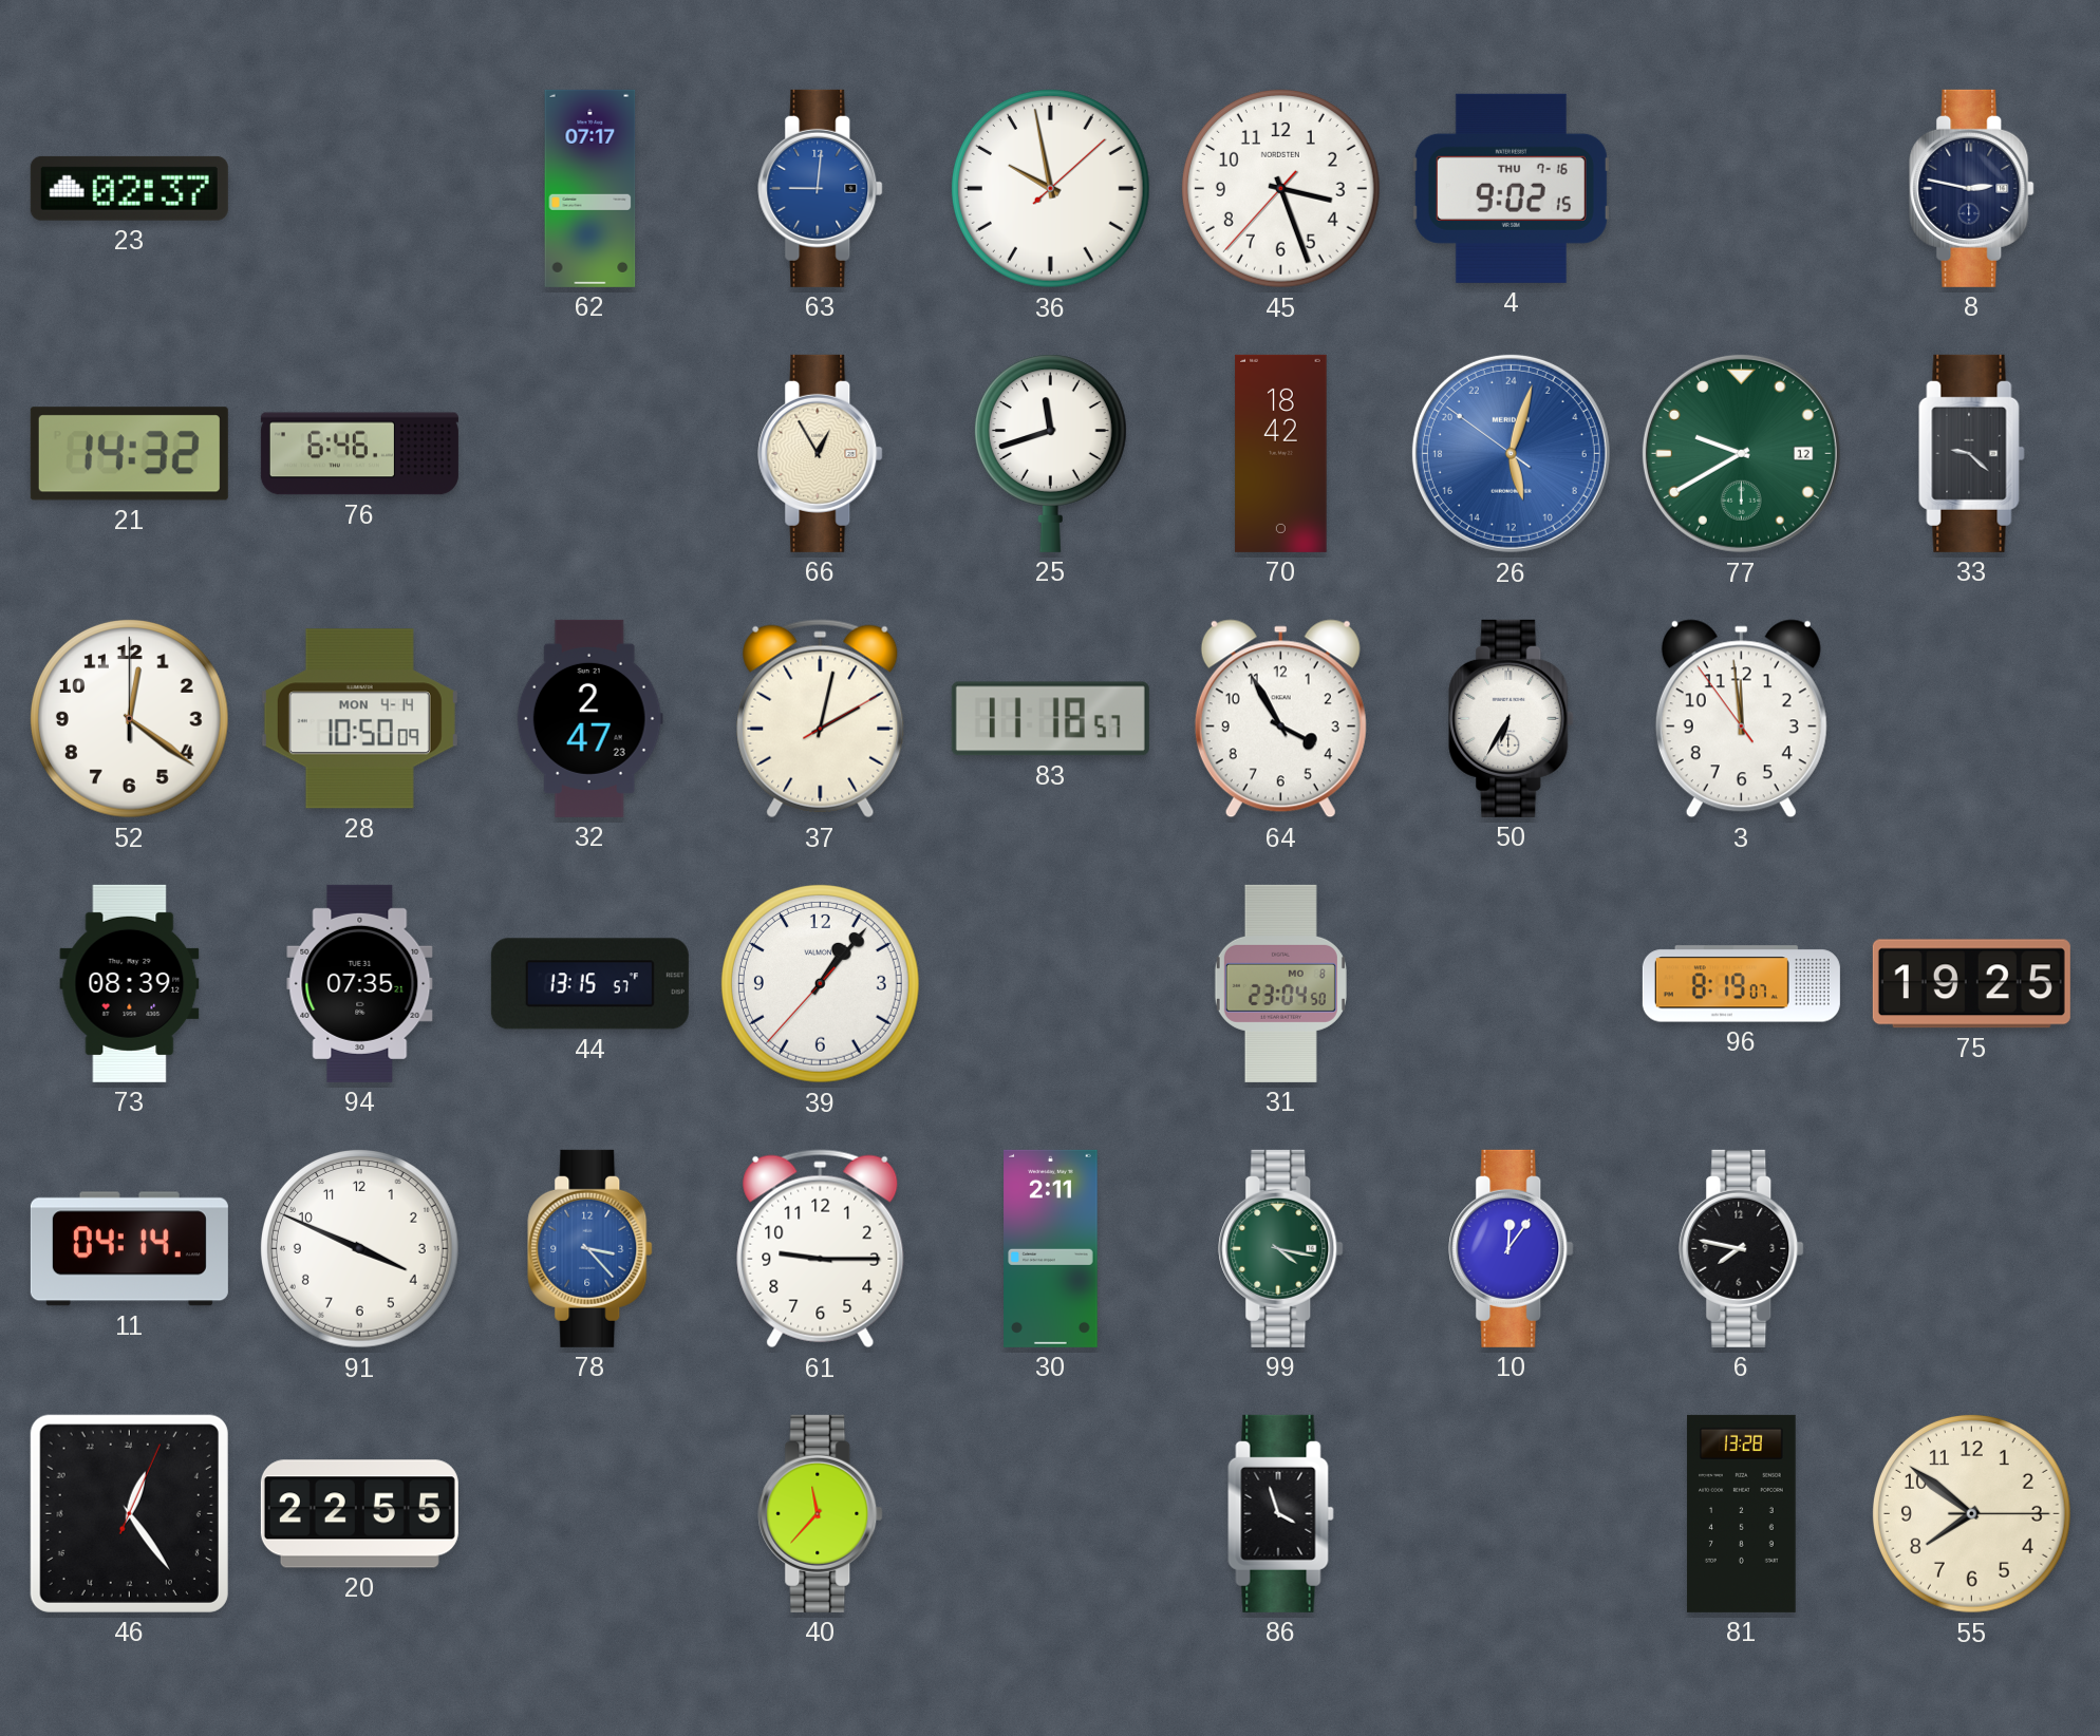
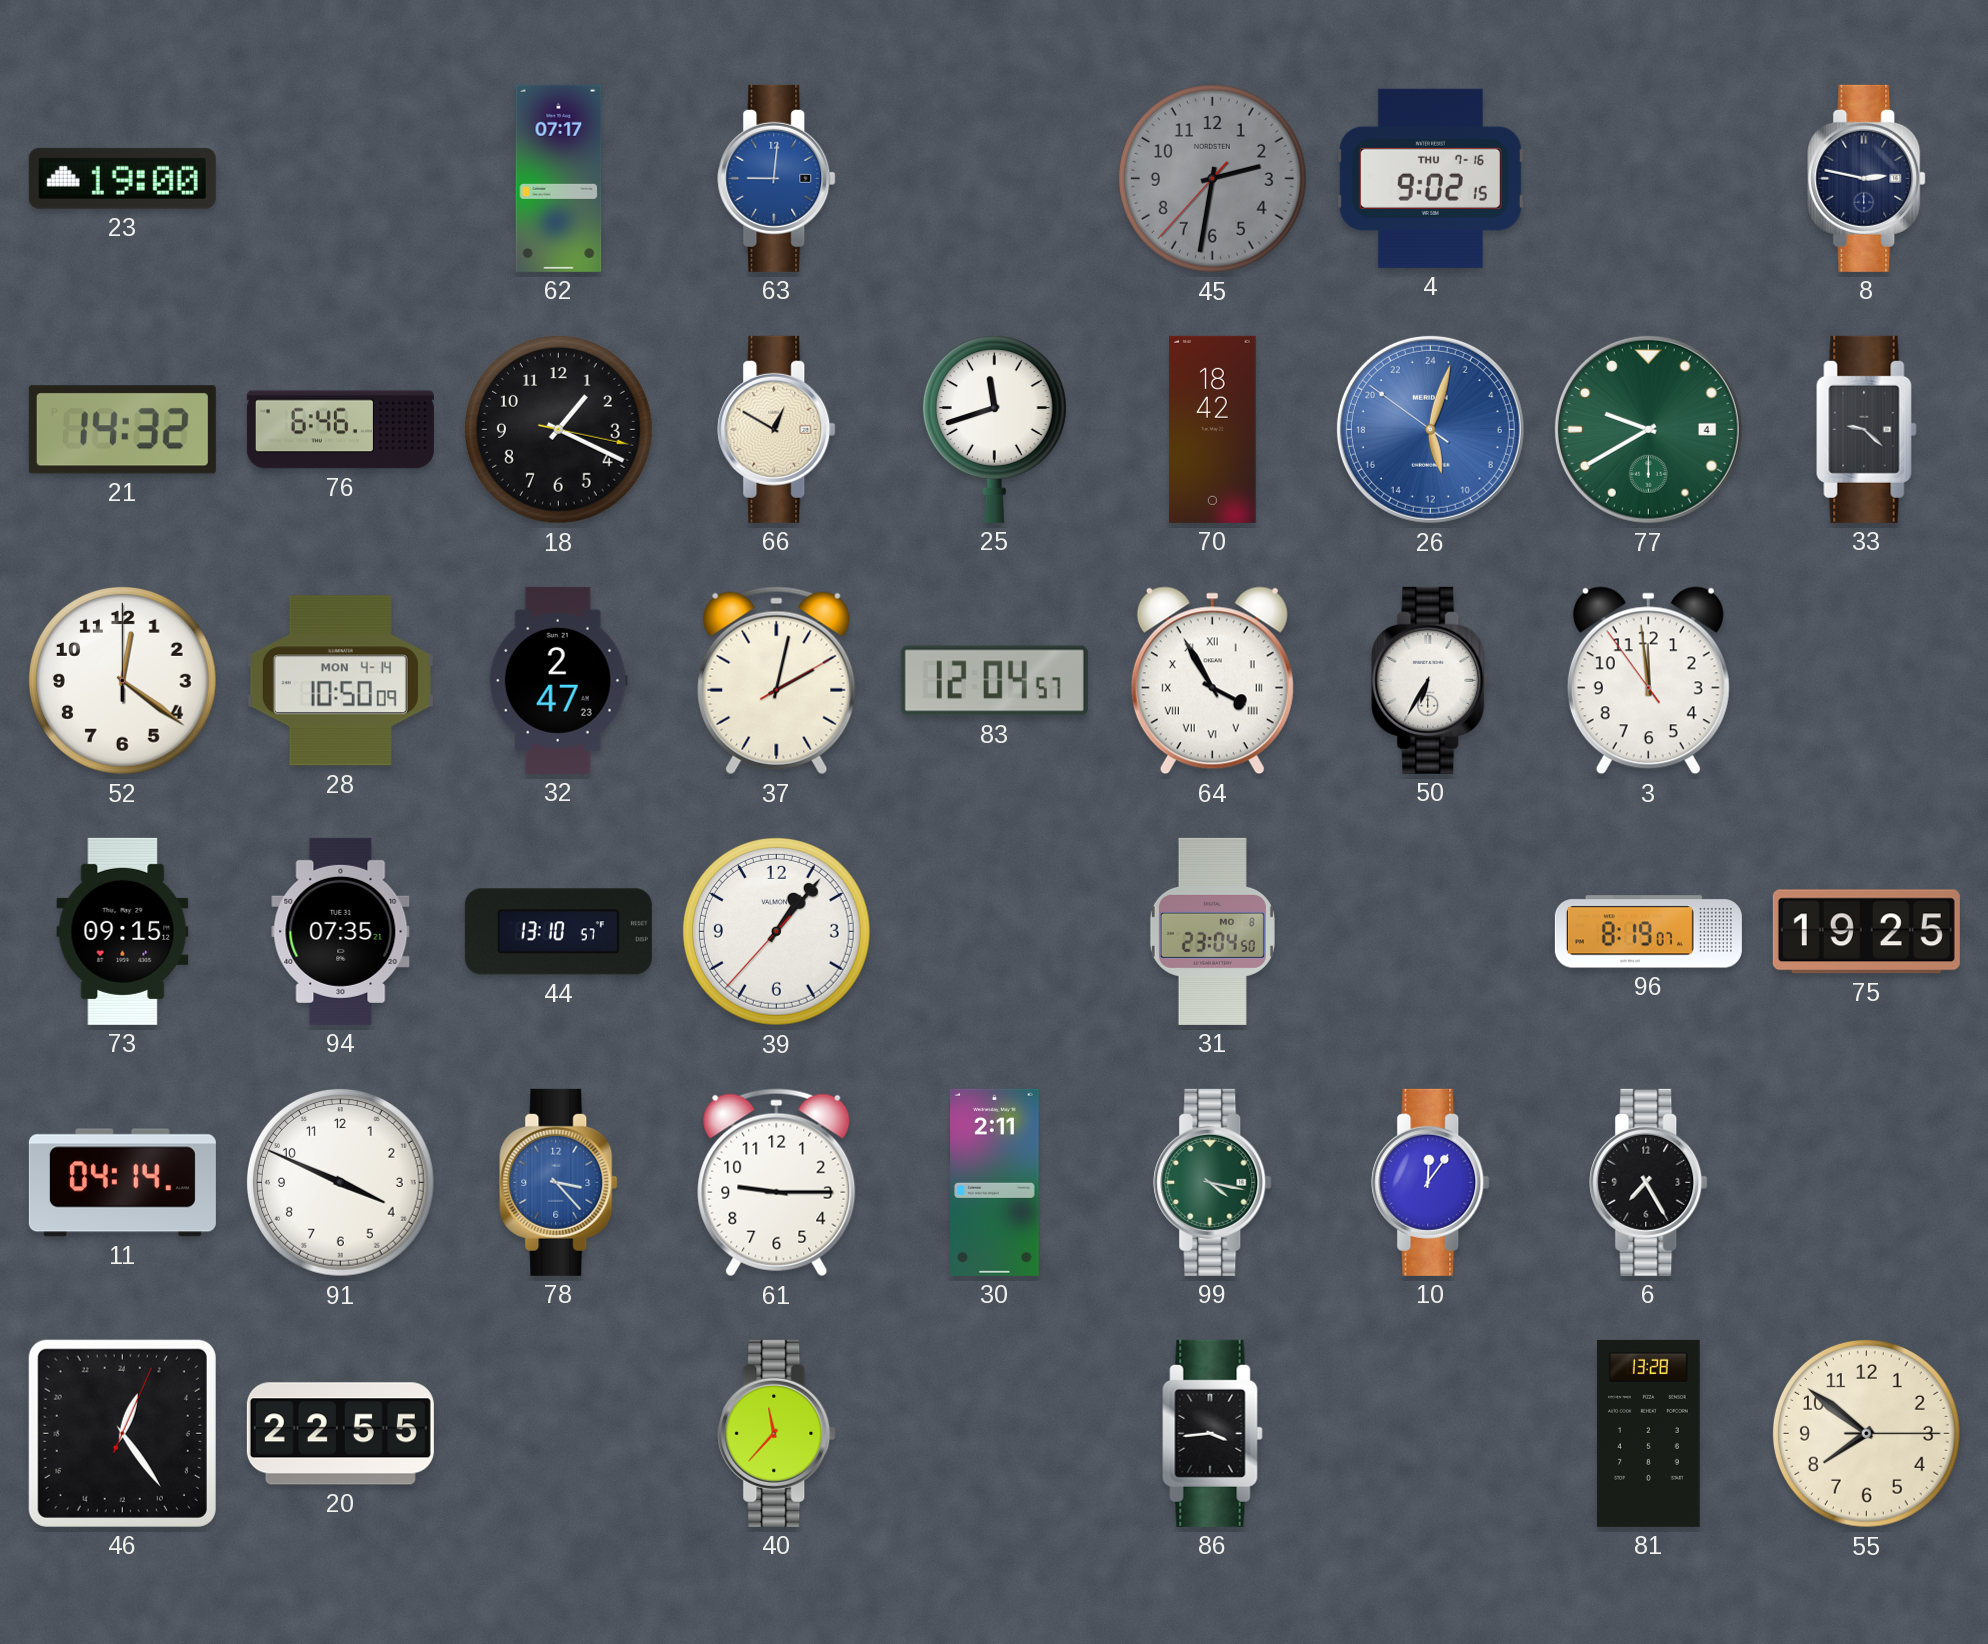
23: 02:37 -> 19:00
36: 9:58 -> none
45: 3:26 -> 2:31
45 dial: white -> grey
18: none -> 1:19
66: 12:55 -> 12:50
77 date: 12 -> 4
83: 11:18 -> 12:04
64 numerals: Arabic -> Roman
73: 08:39 -> 09:15
44: 13:15 -> 13:10
6: 7:47 -> 7:25
86: 3:57 -> 3:44
